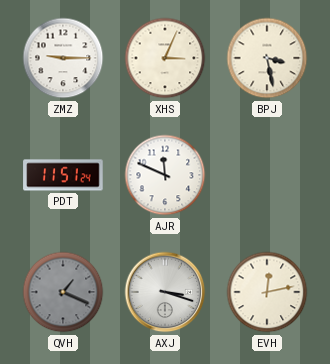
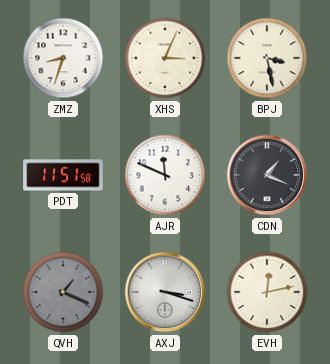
ZMZ: 9:15 -> 8:33
PDT: 11:51:24 -> 11:51:58
CDN: none -> 1:19
